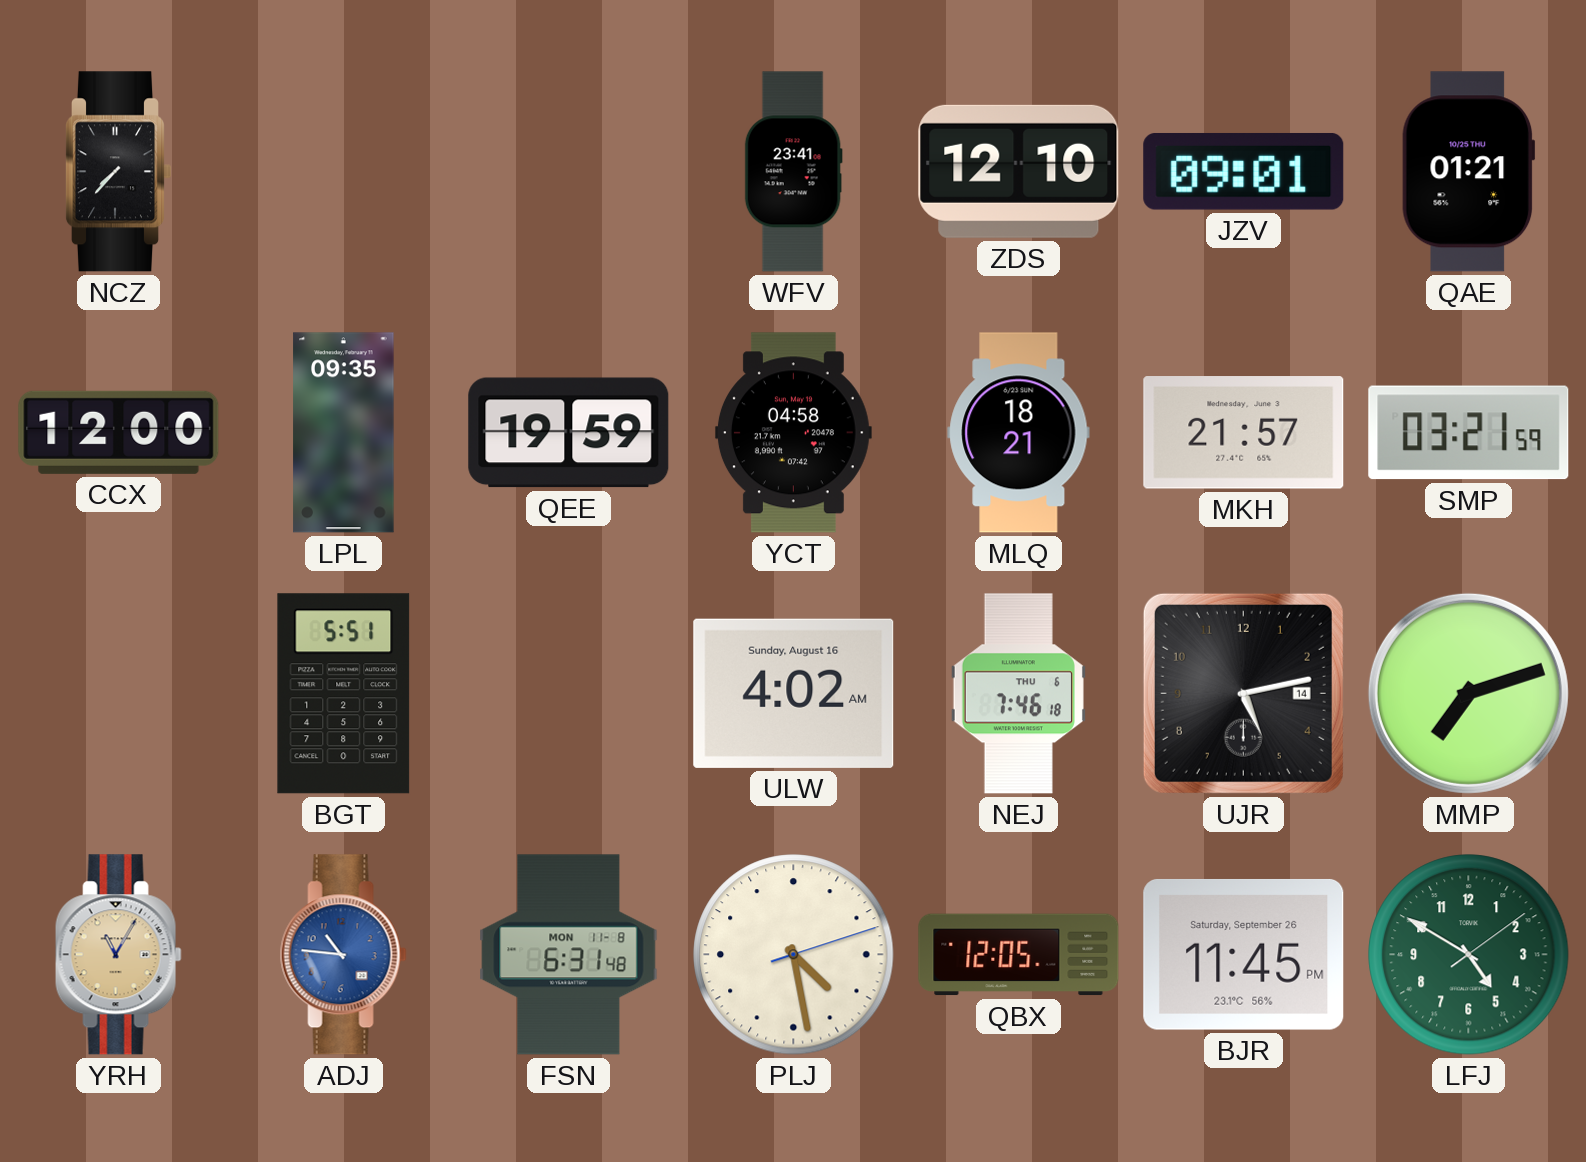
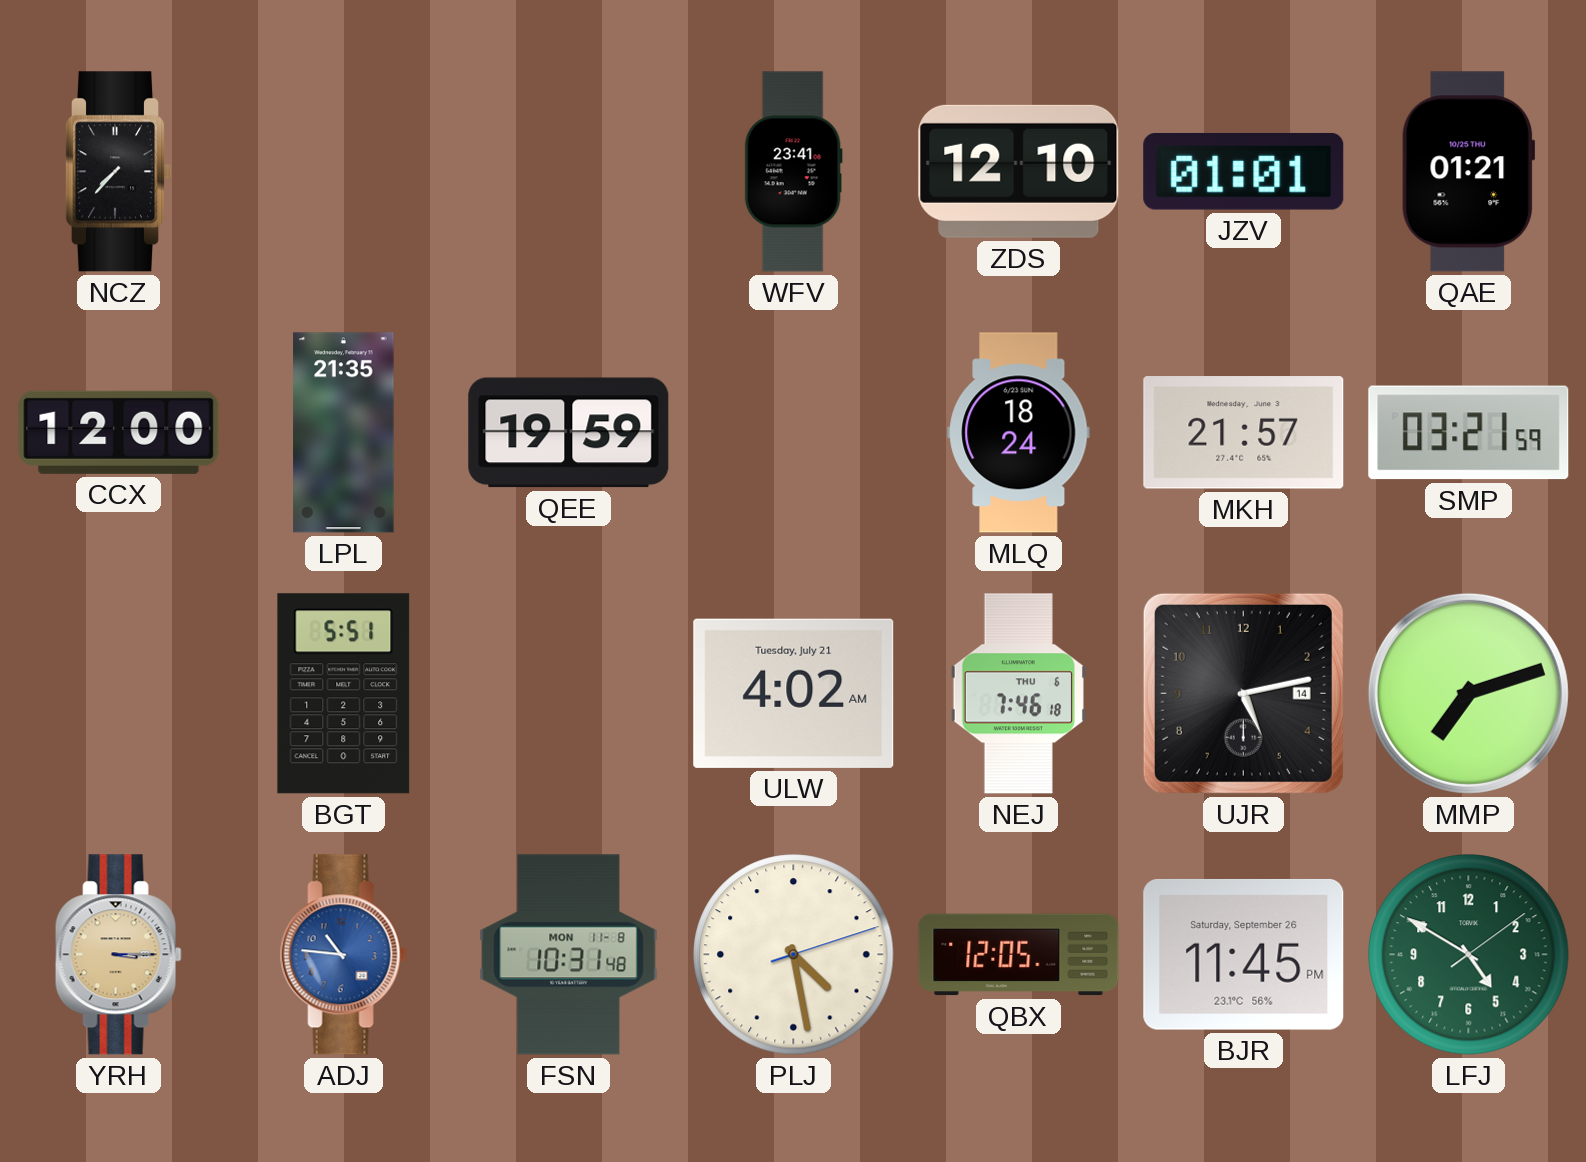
JZV: 09:01 -> 01:01
LPL: 09:35 -> 21:35
YCT: 04:58 -> none
MLQ: 18:21 -> 18:24
ULW date: Sunday, August 16 -> Tuesday, July 21
YRH: 11:05 -> 3:15
FSN: 6:31 -> 10:31
